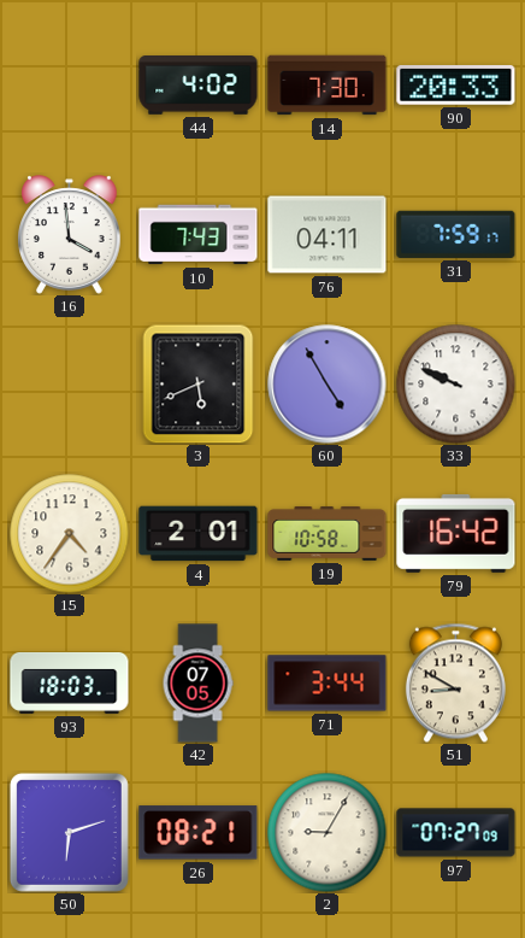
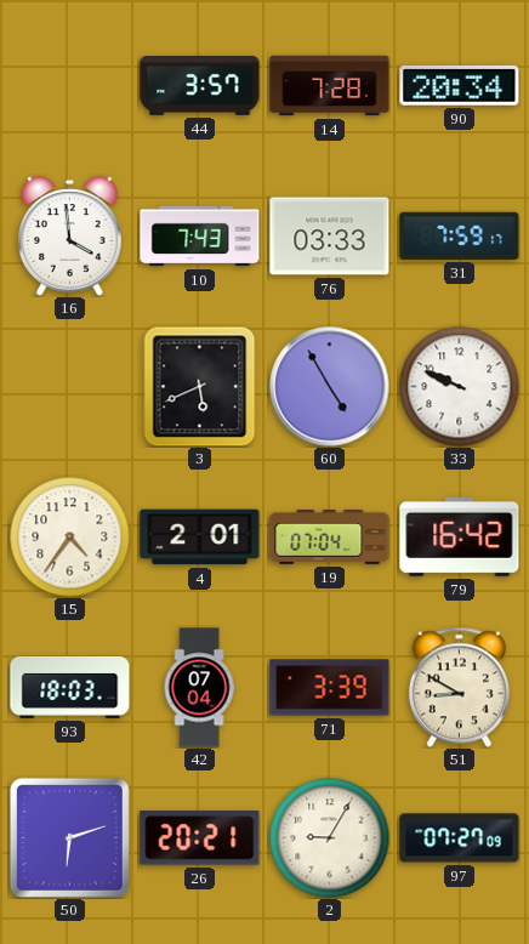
44: 4:02 -> 3:57
14: 7:30 -> 7:28
90: 20:33 -> 20:34
76: 04:11 -> 03:33
19: 10:58 -> 07:04
42: 07:05 -> 07:04
71: 3:44 -> 3:39
26: 08:21 -> 20:21
